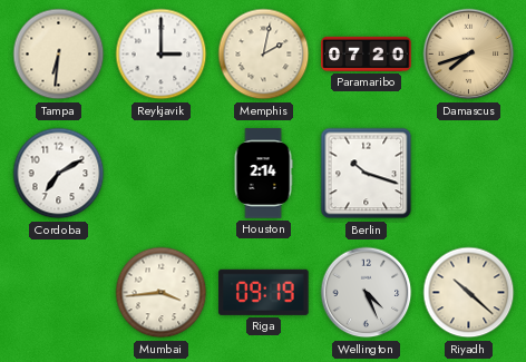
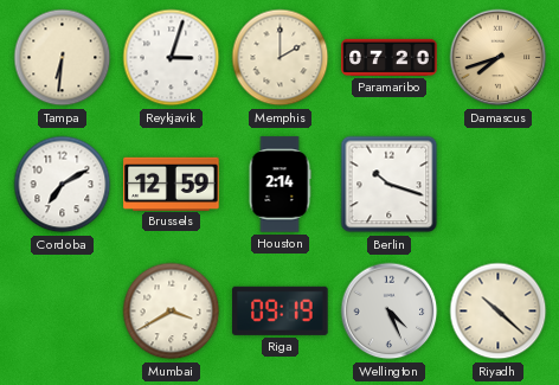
Reykjavik: 3:00 -> 3:03
Memphis: 2:02 -> 2:00
Brussels: none -> 12:59
Mumbai: 3:44 -> 3:40
